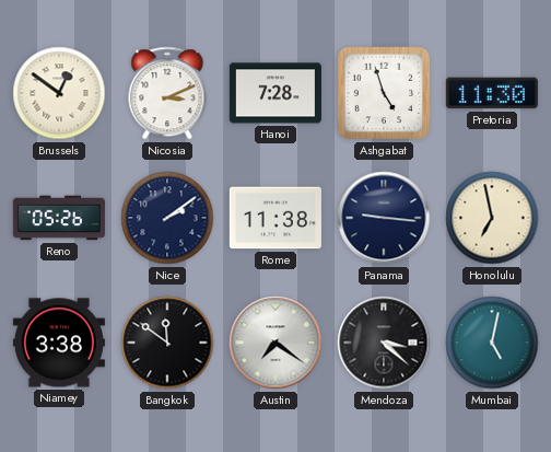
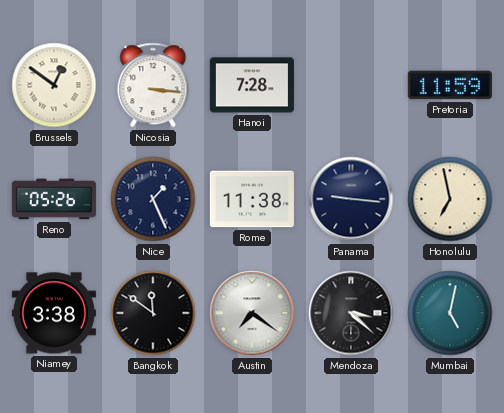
Nicosia: 3:11 -> 3:16
Ashgabat: 4:57 -> none
Pretoria: 11:30 -> 11:59
Nice: 2:09 -> 1:26
